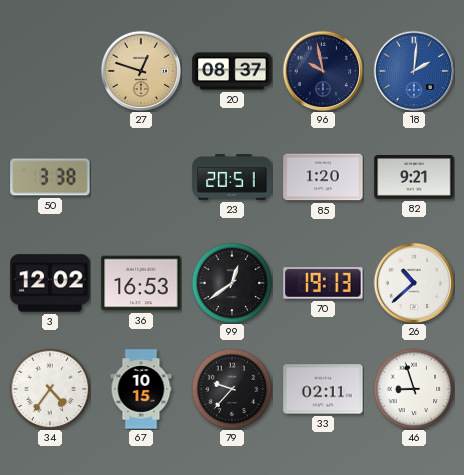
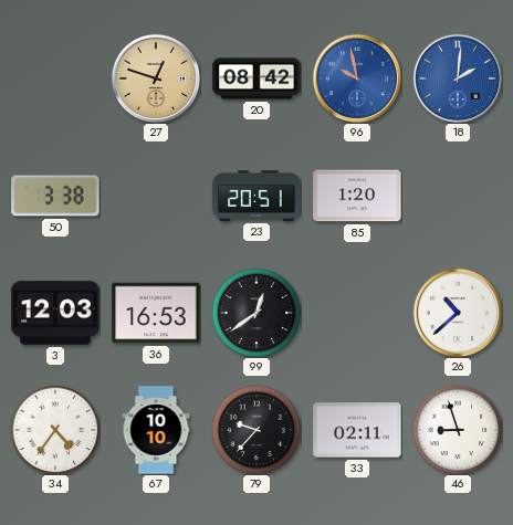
20: 08:37 -> 08:42
96 dial: navy -> blue
82: 9:21 -> none
3: 12:02 -> 12:03
70: 19:13 -> none
67: 10:15 -> 10:10
